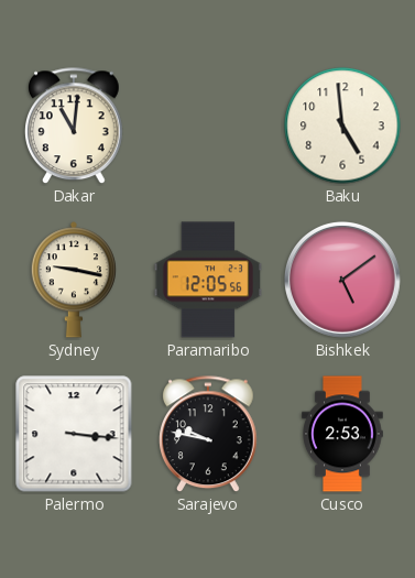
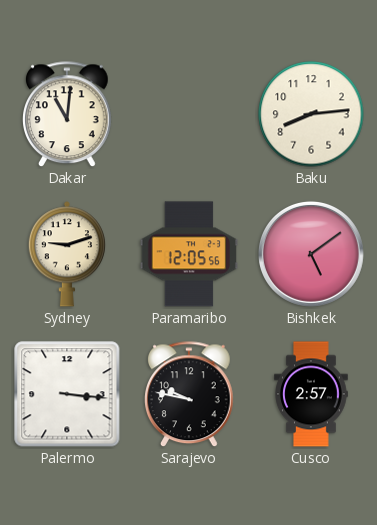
Baku: 4:59 -> 8:14
Sydney: 9:17 -> 9:12
Cusco: 2:53 -> 2:57
